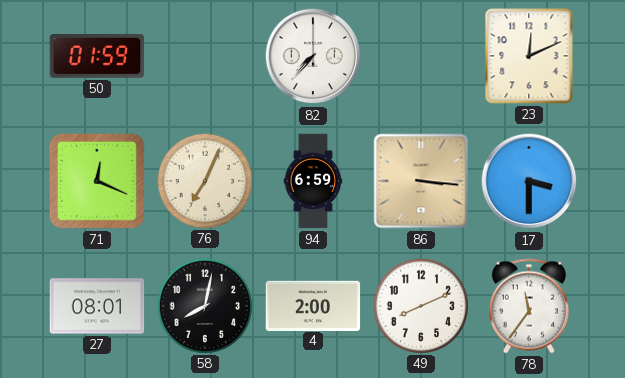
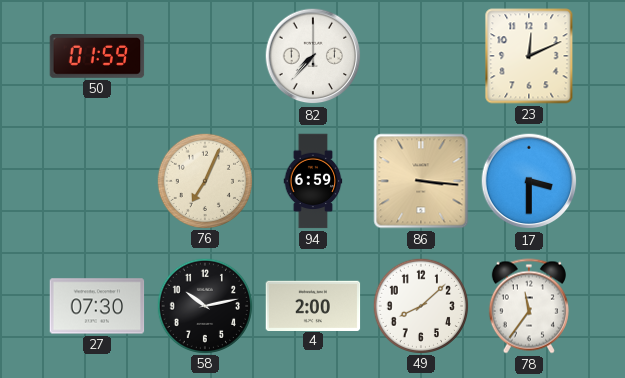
71: 12:19 -> none
27: 08:01 -> 07:30
58: 8:02 -> 10:13
49: 8:11 -> 8:08
